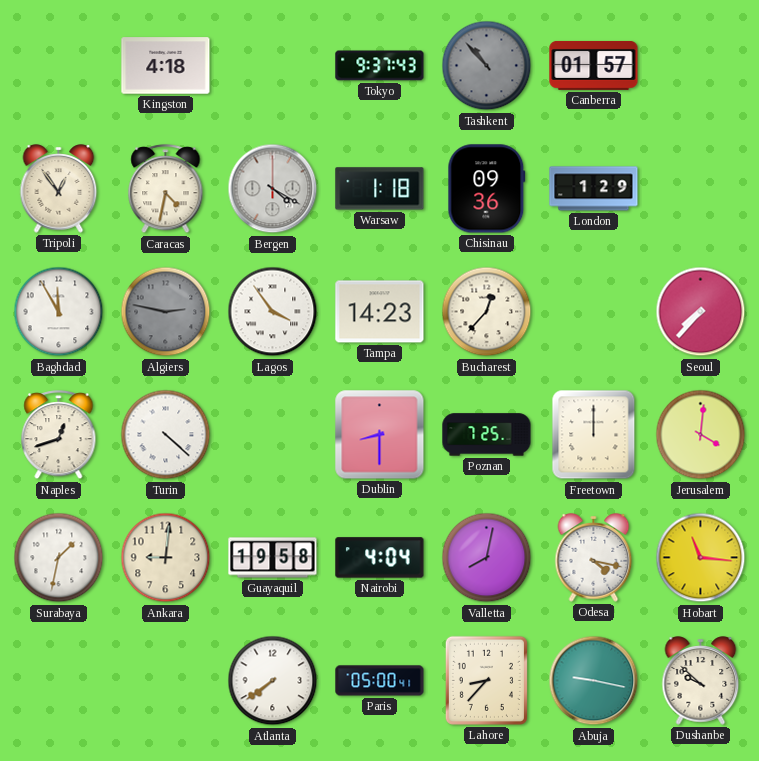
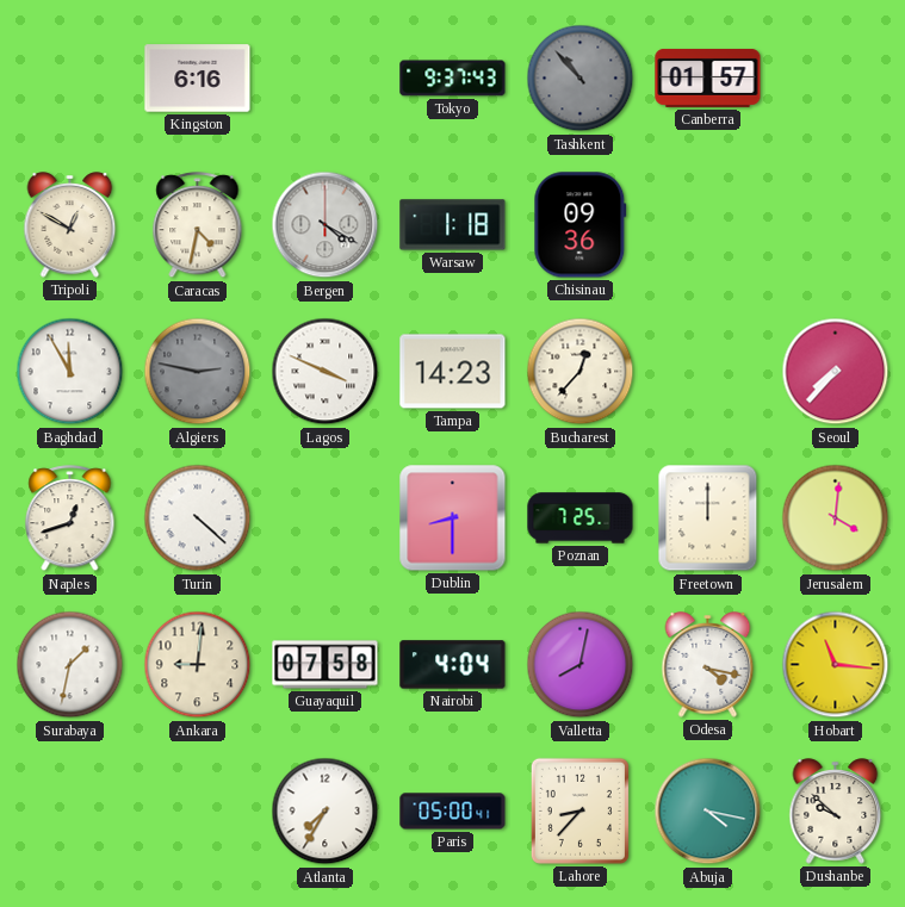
Kingston: 4:18 -> 6:16
Tripoli: 12:54 -> 12:50
London: 1:29 -> none
Lagos: 3:54 -> 3:49
Guayaquil: 19:58 -> 07:58
Atlanta: 7:39 -> 7:35
Abuja: 9:17 -> 4:17
